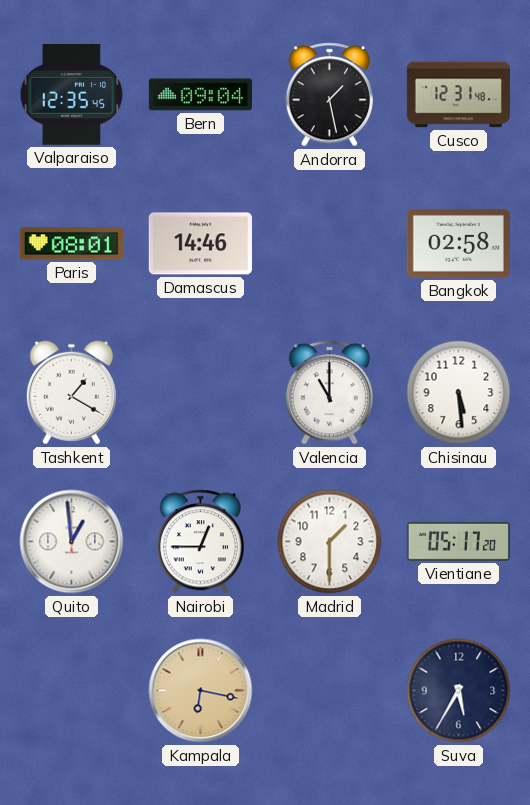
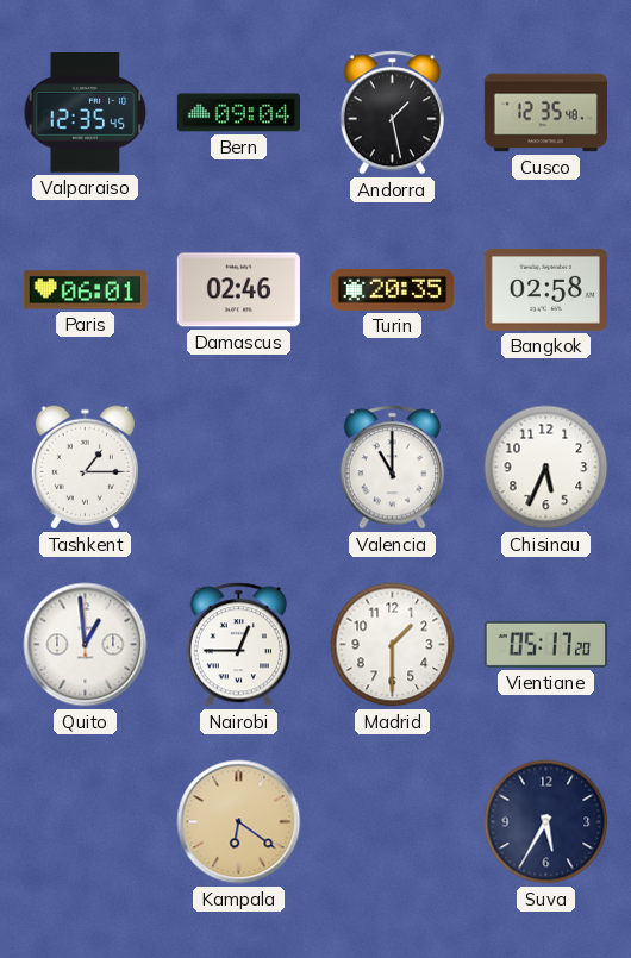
Cusco: 12:31 -> 12:35
Paris: 08:01 -> 06:01
Damascus: 14:46 -> 02:46
Turin: none -> 20:35
Tashkent: 1:20 -> 1:15
Chisinau: 5:29 -> 5:34
Kampala: 6:17 -> 6:21
